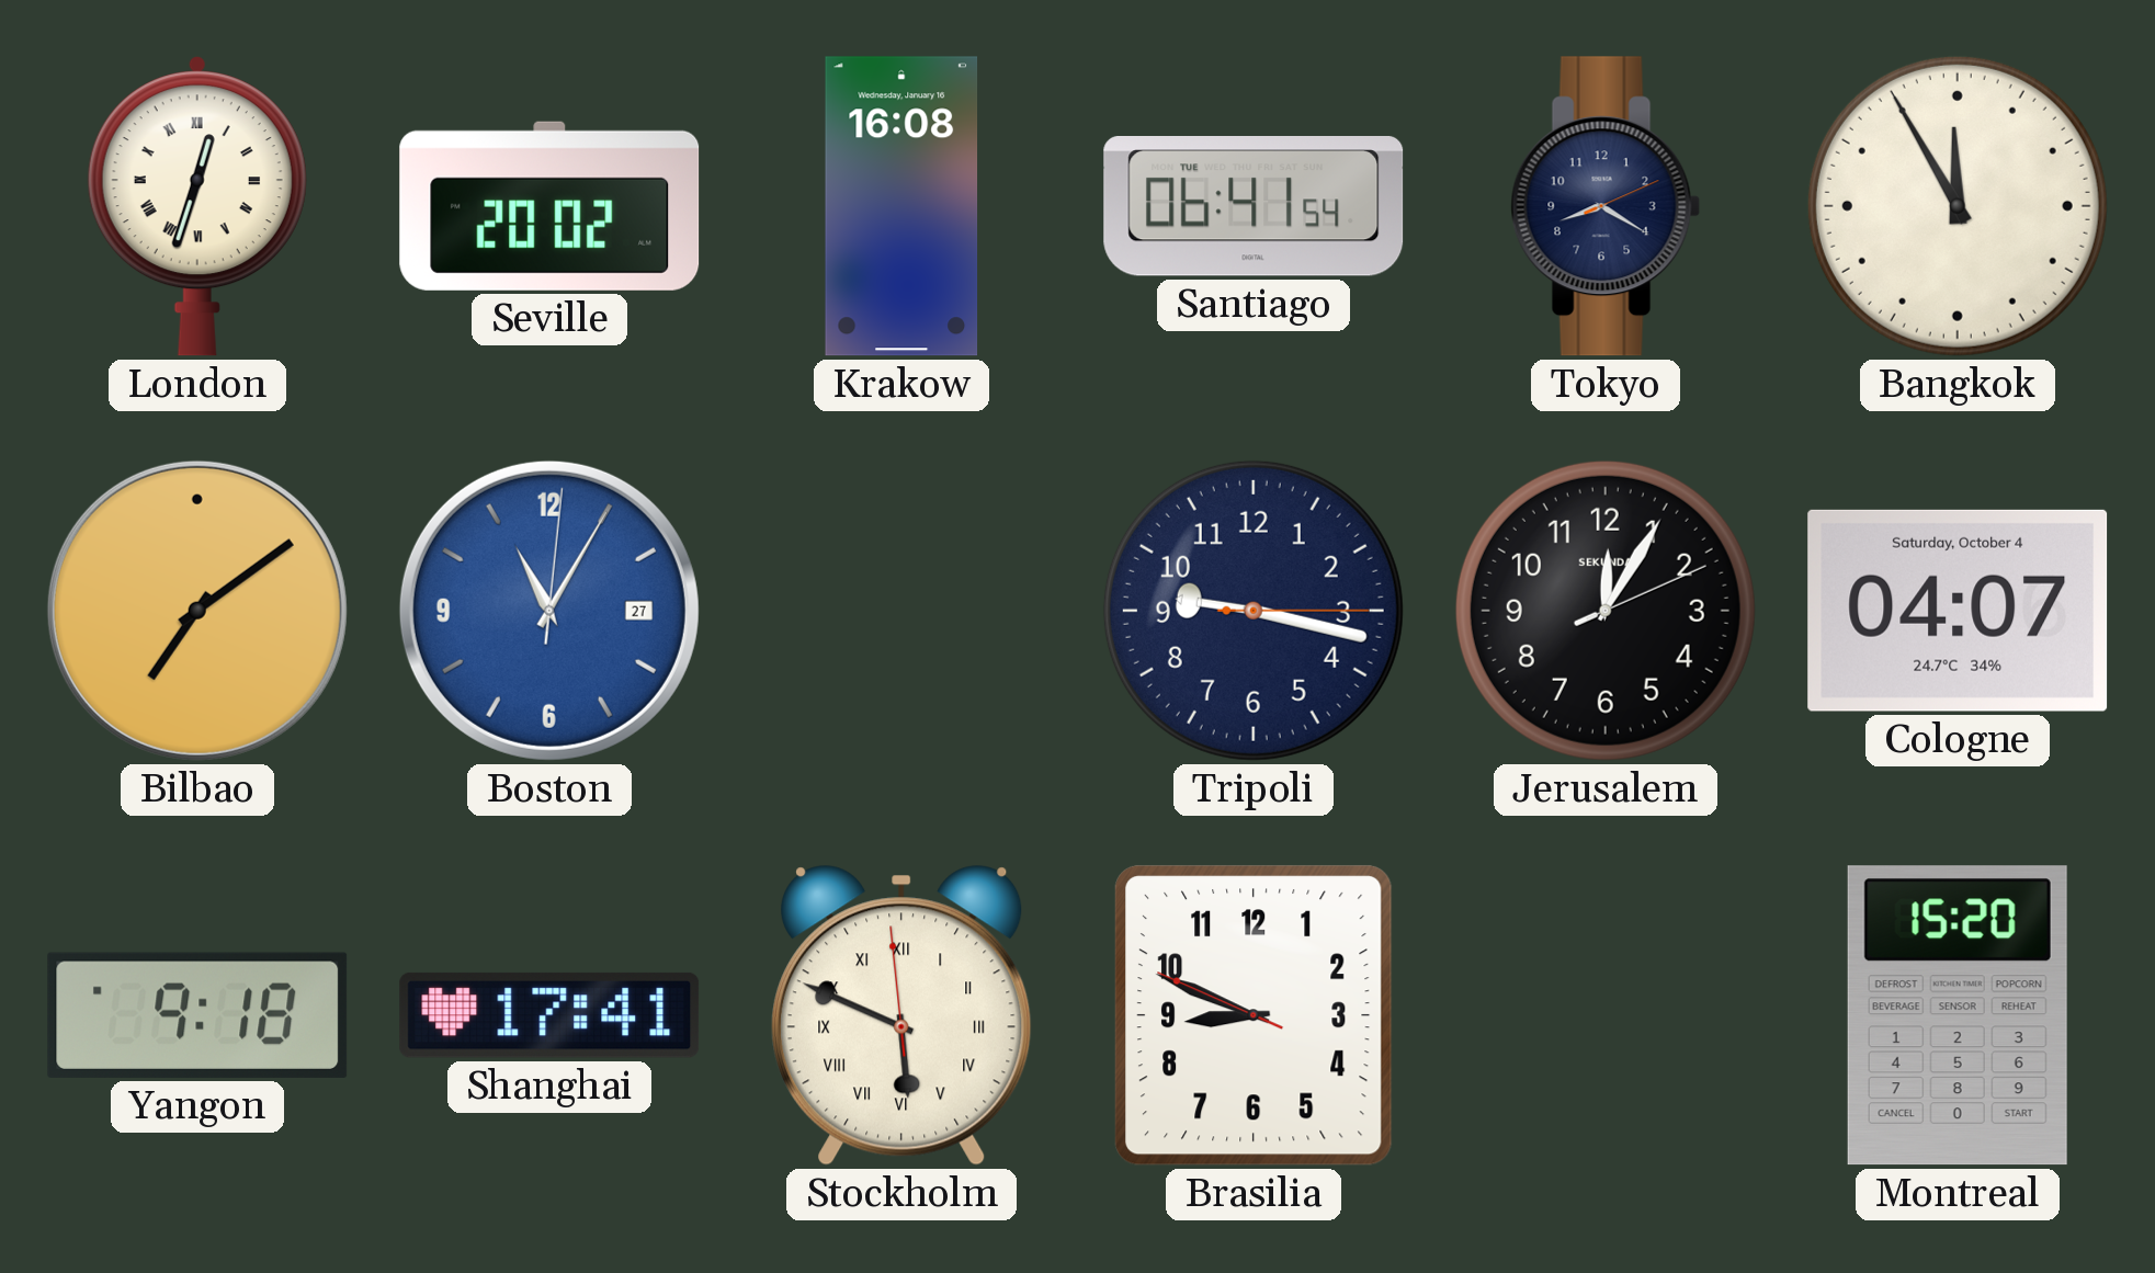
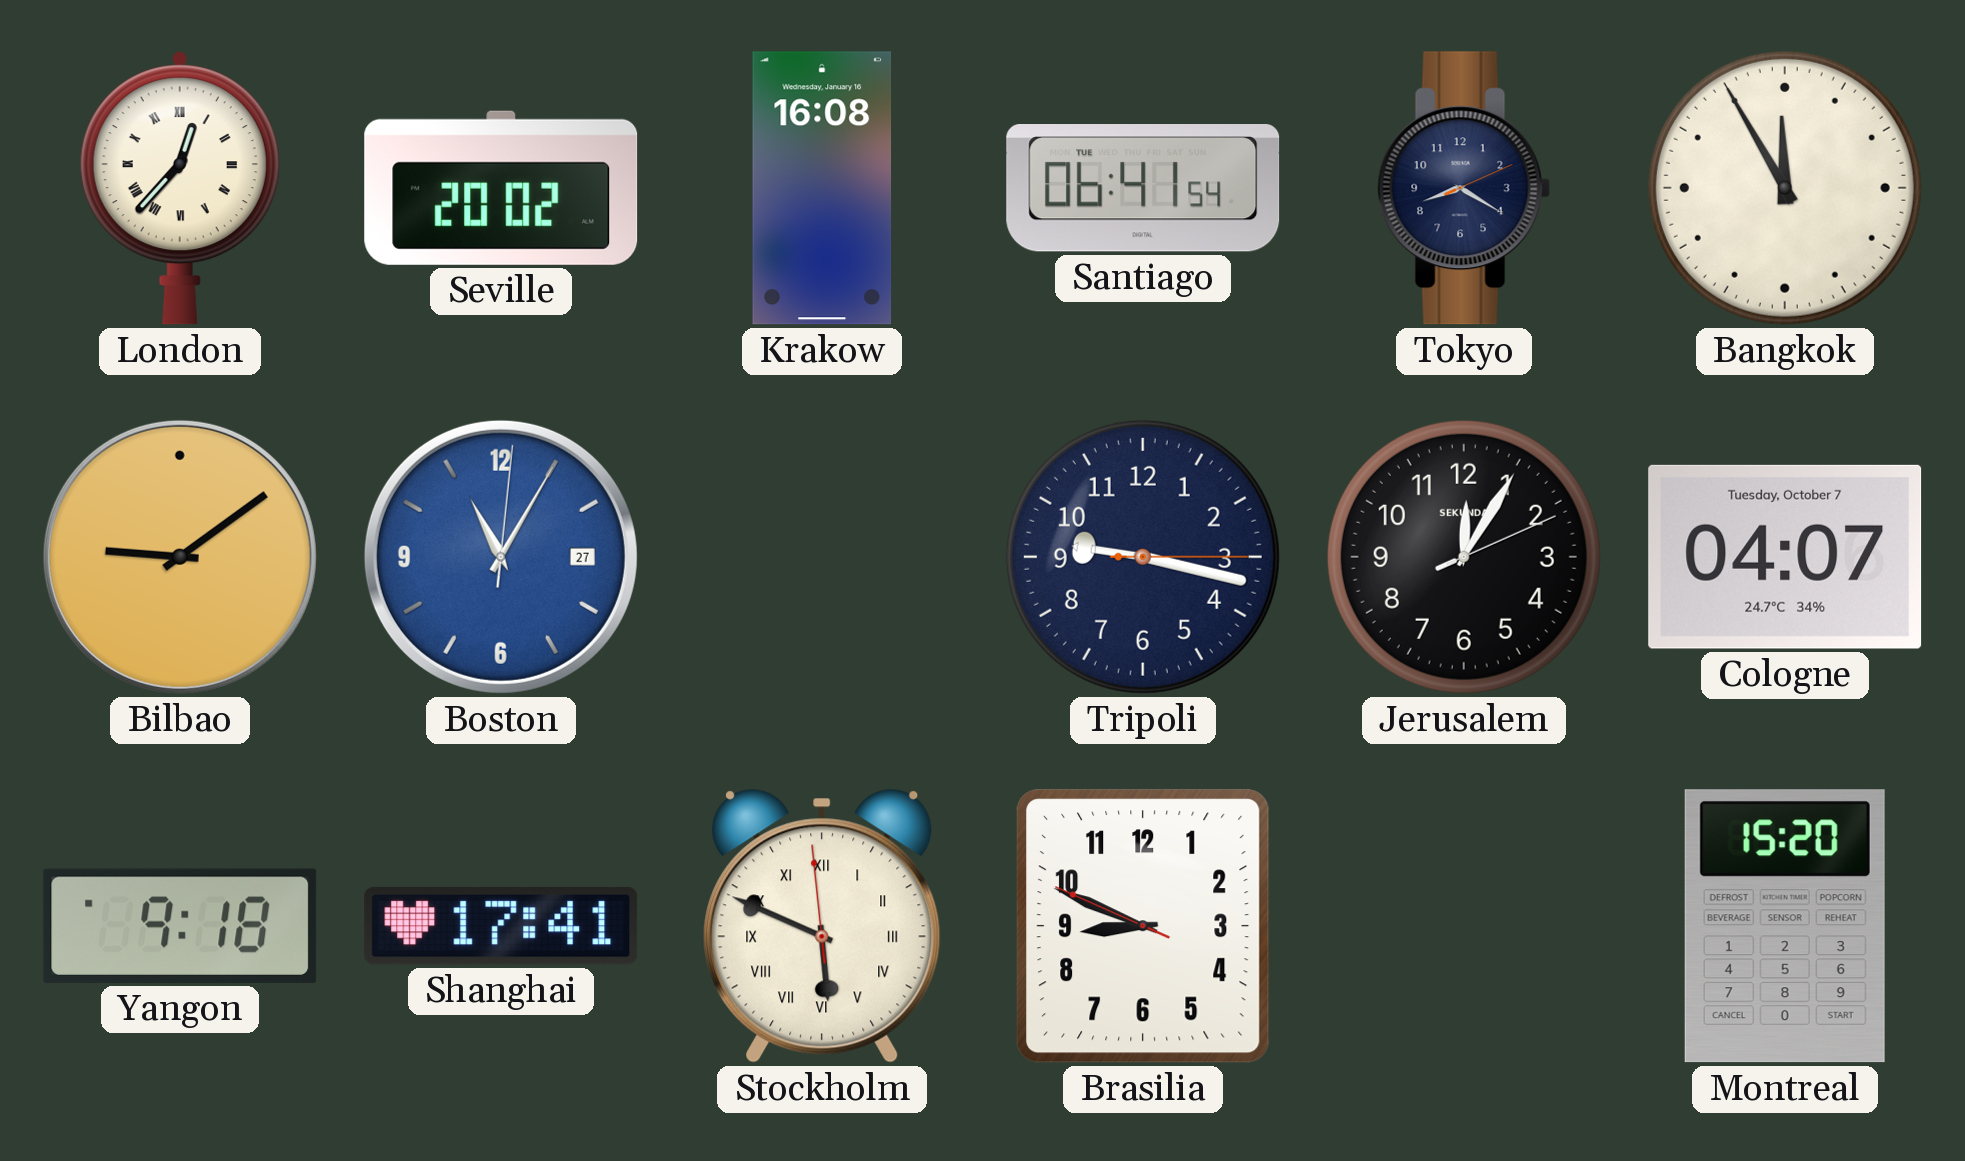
London: 12:33 -> 12:37
Bilbao: 7:09 -> 9:09
Cologne date: Saturday, October 4 -> Tuesday, October 7
